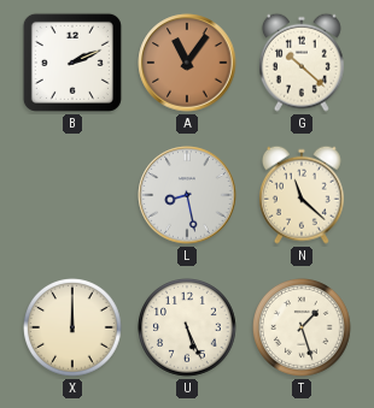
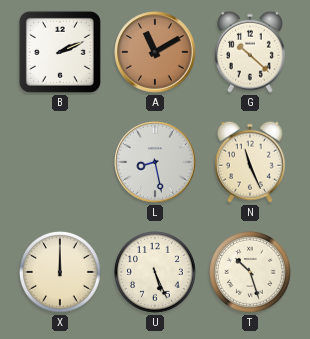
A: 11:06 -> 11:10
N: 11:22 -> 11:26
T: 1:27 -> 10:27
